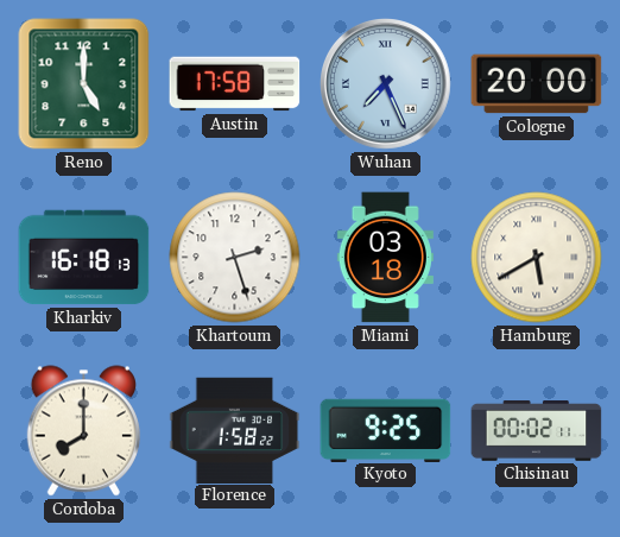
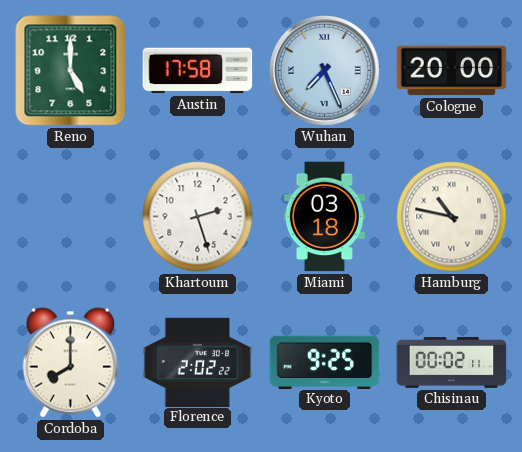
Kharkiv: 16:18 -> none
Hamburg: 5:40 -> 10:47
Florence: 1:58 -> 2:02
